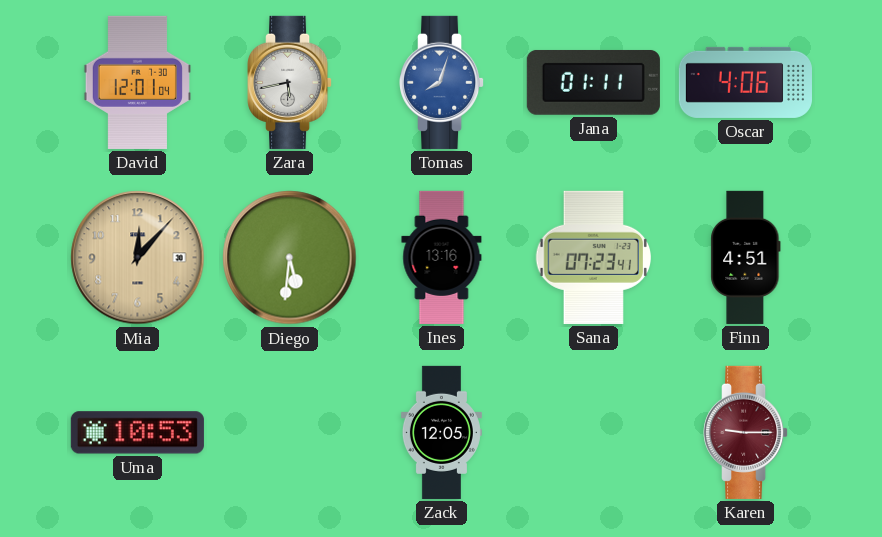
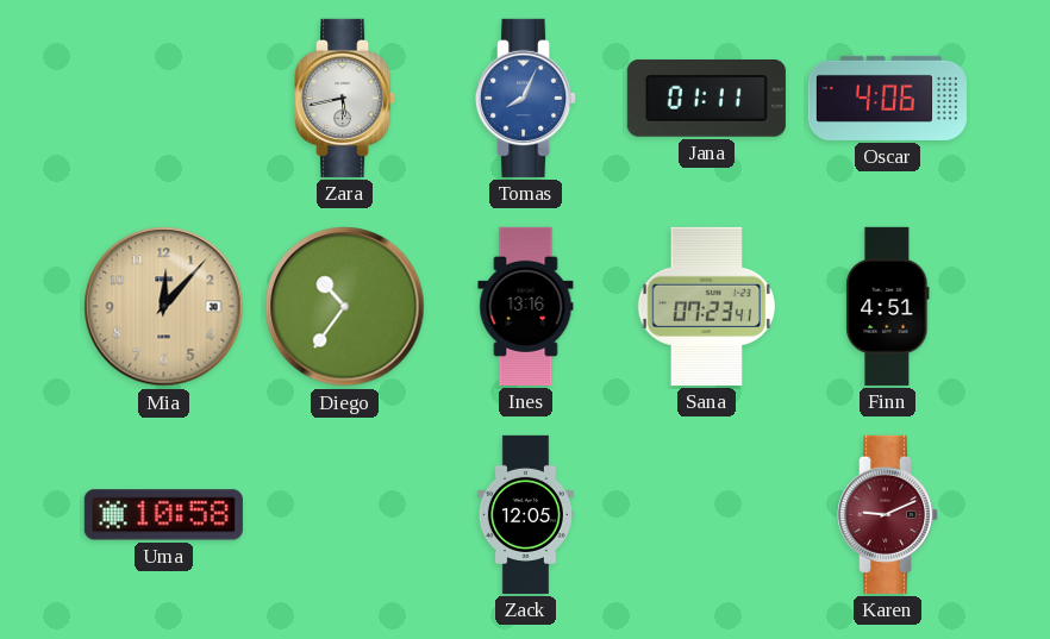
David: 12:01 -> none
Tomas: 8:03 -> 8:04
Diego: 5:31 -> 10:36
Uma: 10:53 -> 10:58
Karen: 9:15 -> 9:11
